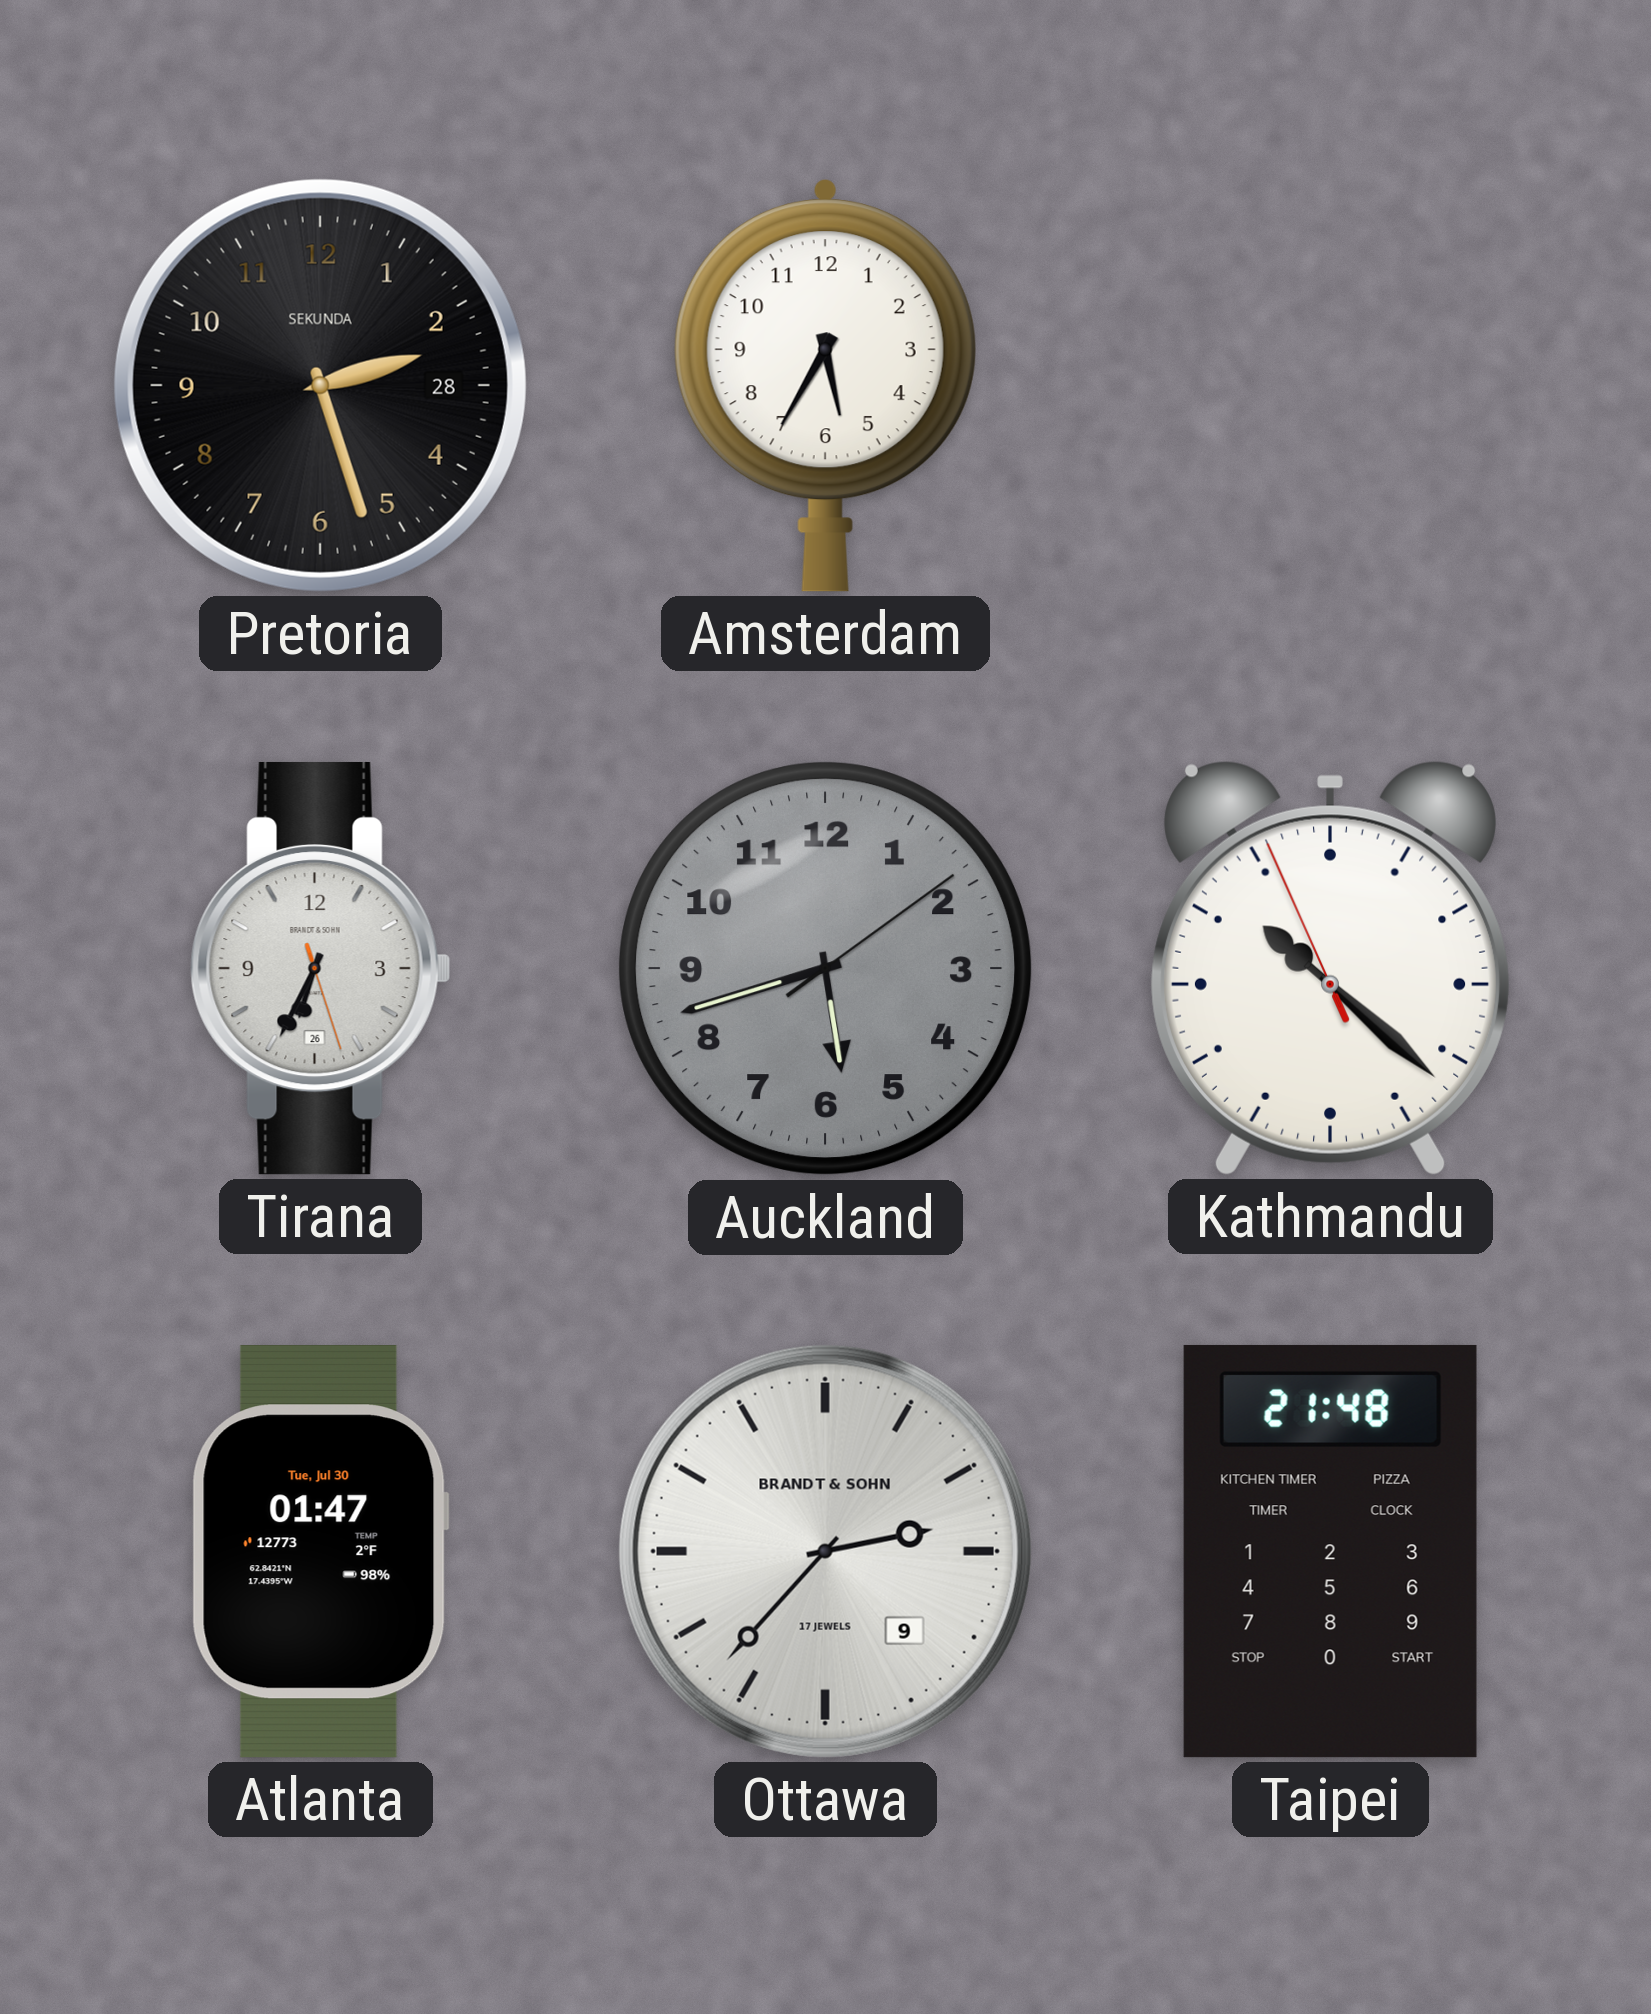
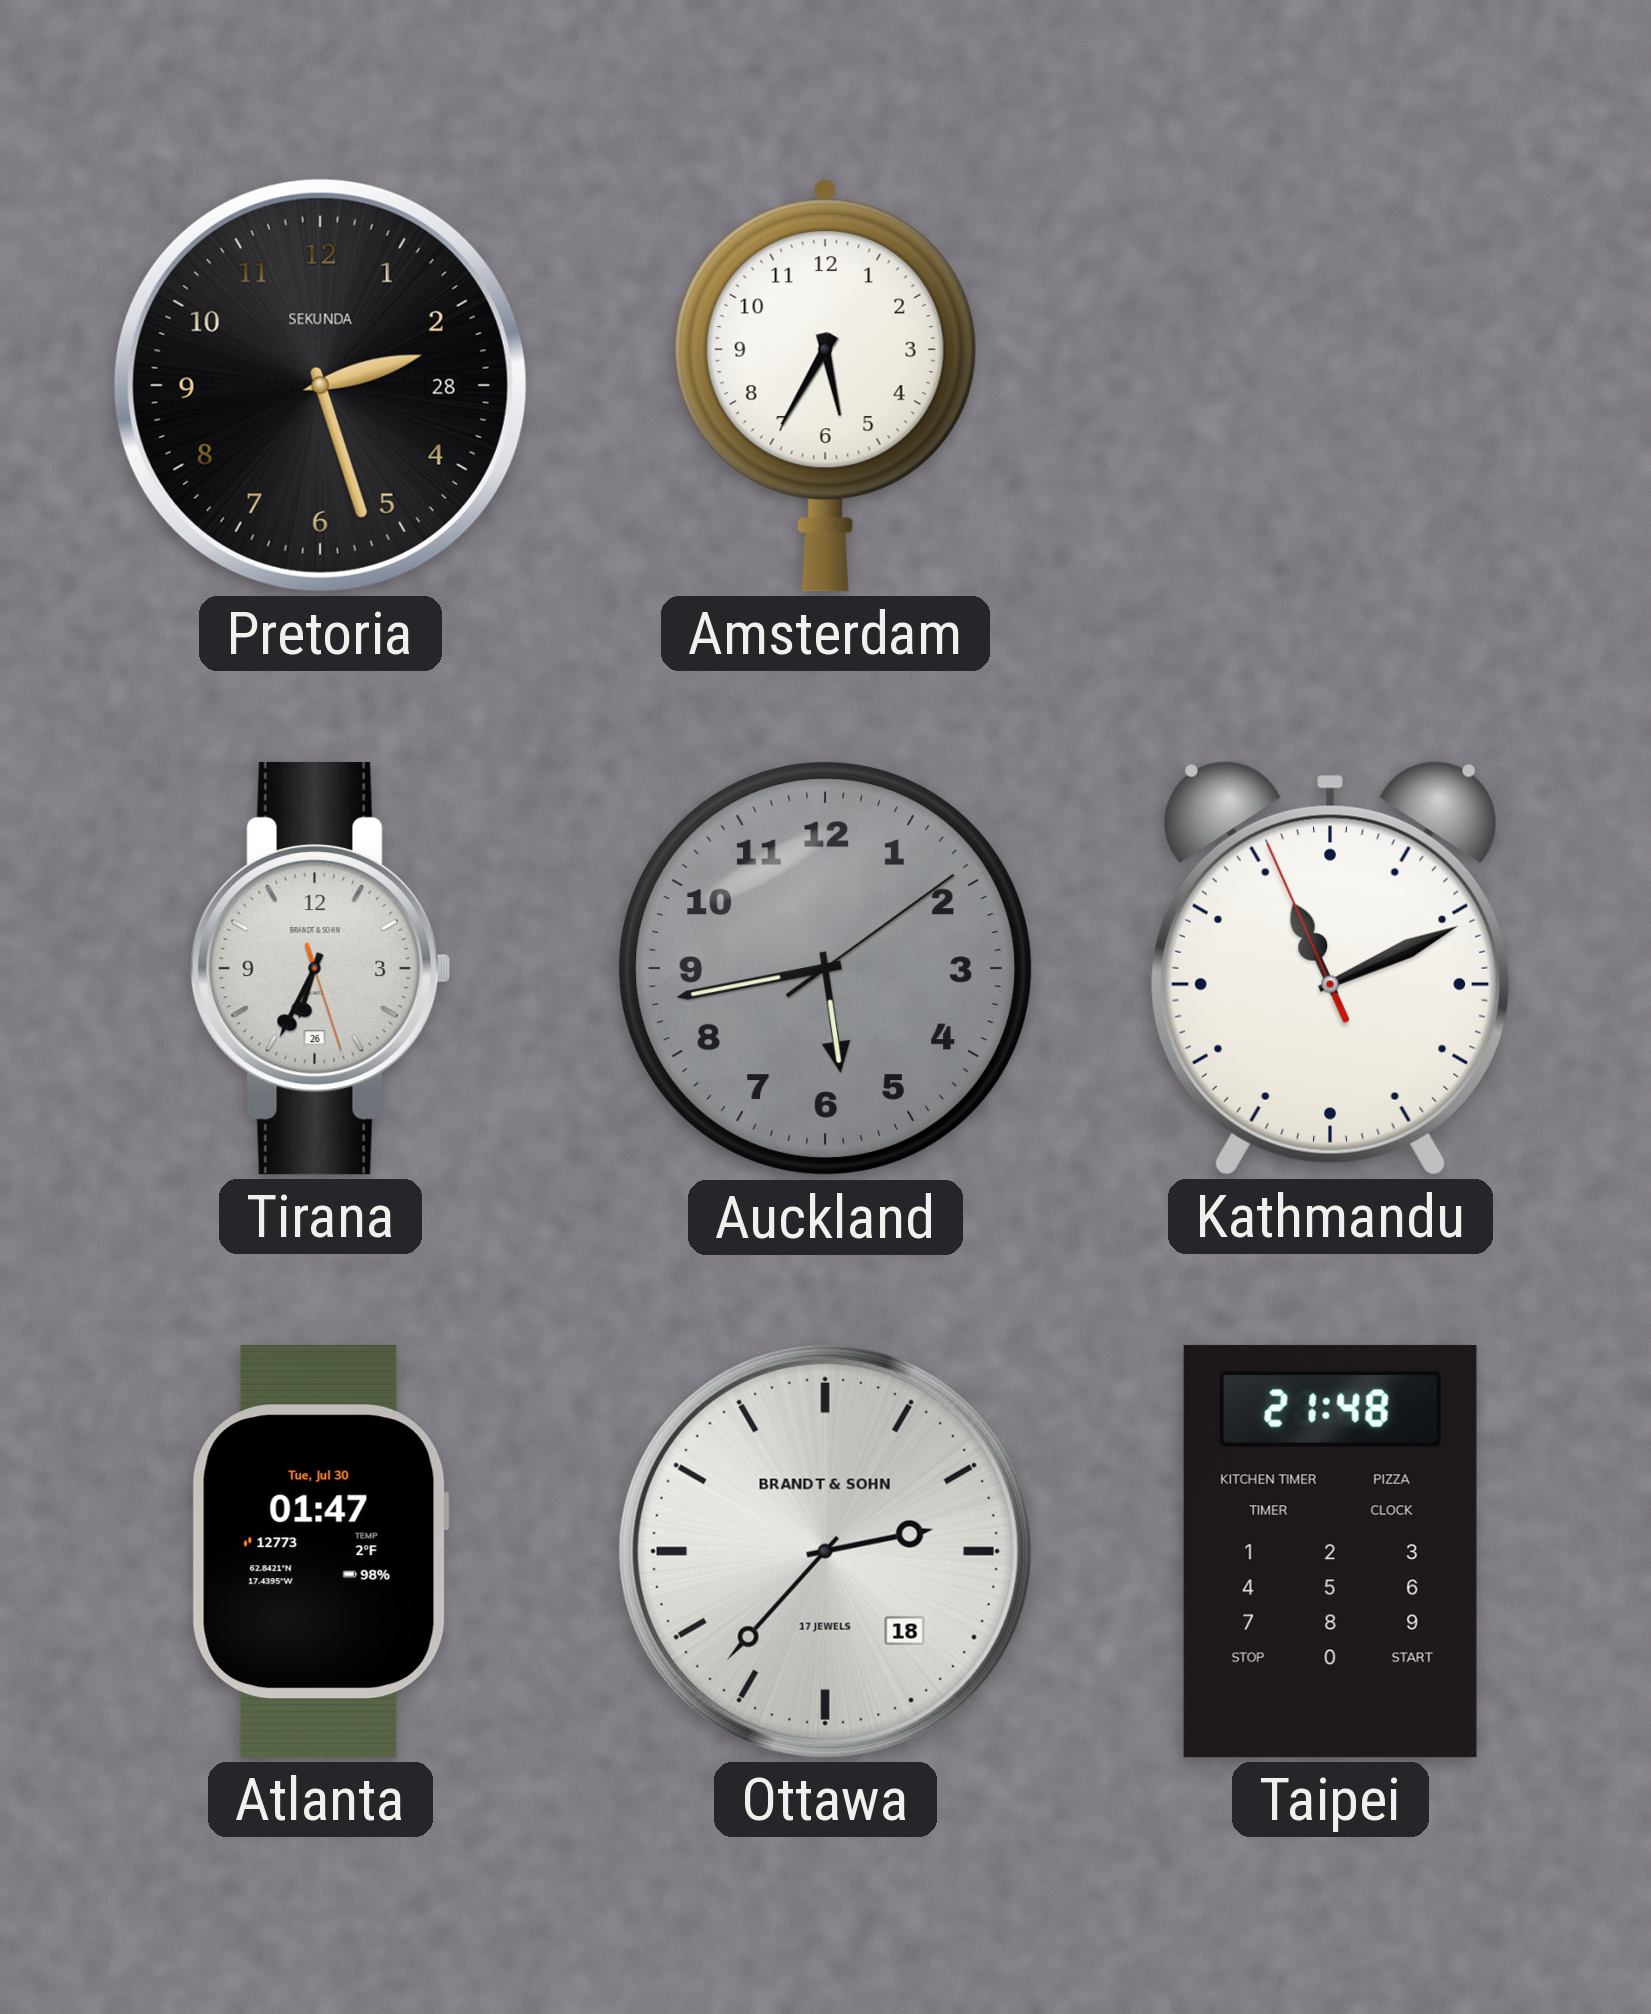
Auckland: 5:42 -> 5:43
Kathmandu: 10:21 -> 11:10
Ottawa date: 9 -> 18
